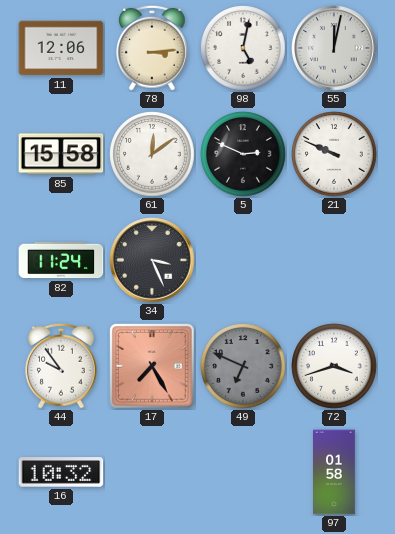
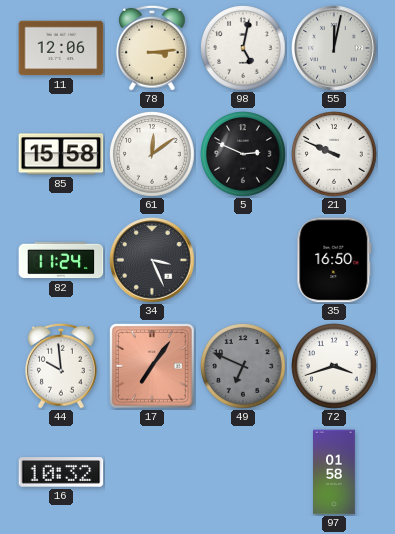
35: none -> 16:50
44: 9:54 -> 9:59
17: 7:25 -> 7:06
